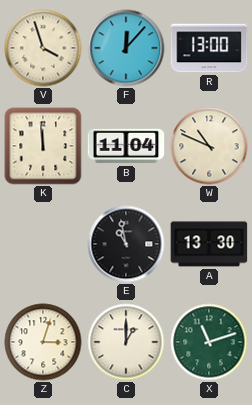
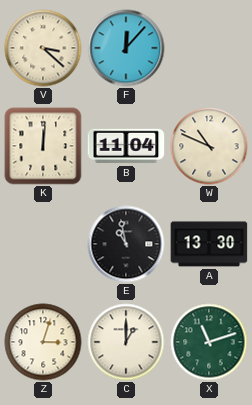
V: 3:57 -> 3:22
R: 13:00 -> none
K: 11:59 -> 12:01
